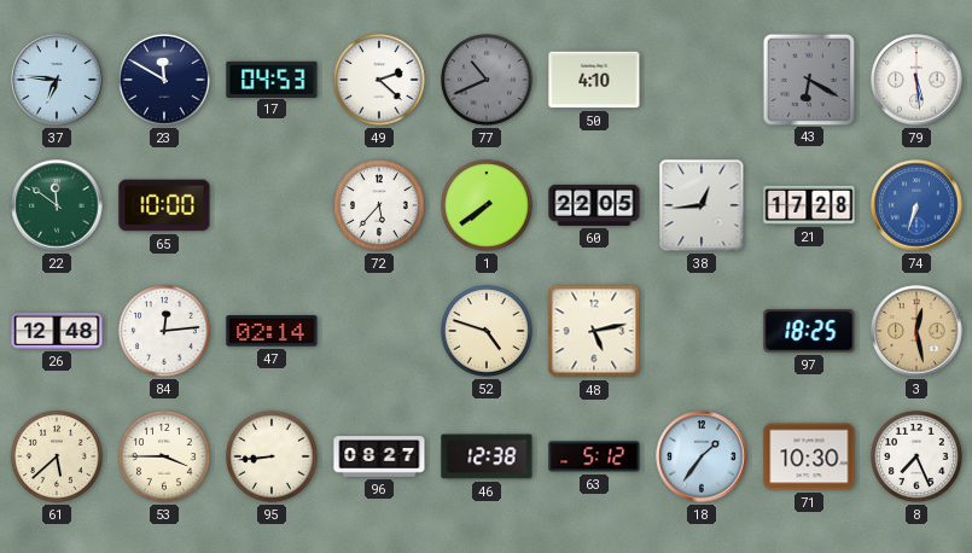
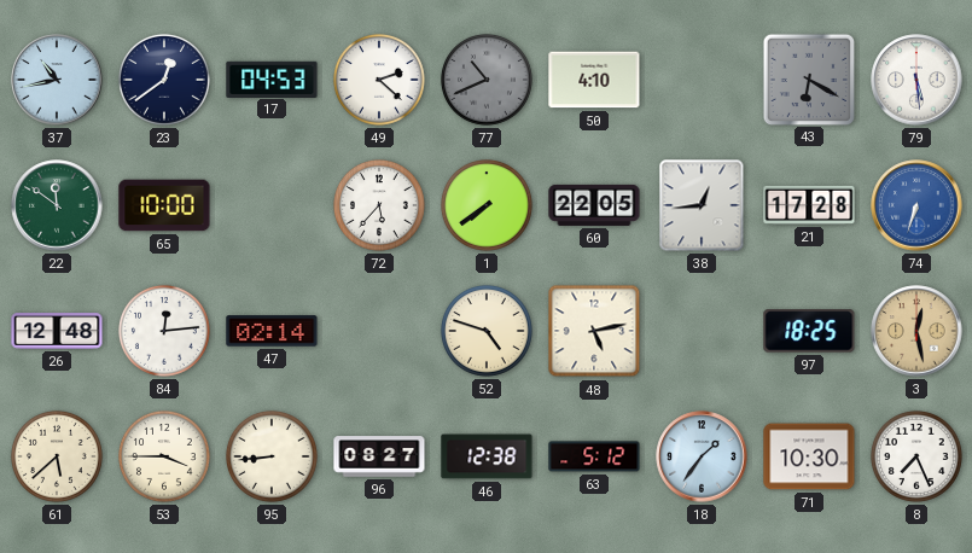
37: 6:46 -> 10:43
23: 11:50 -> 12:39
